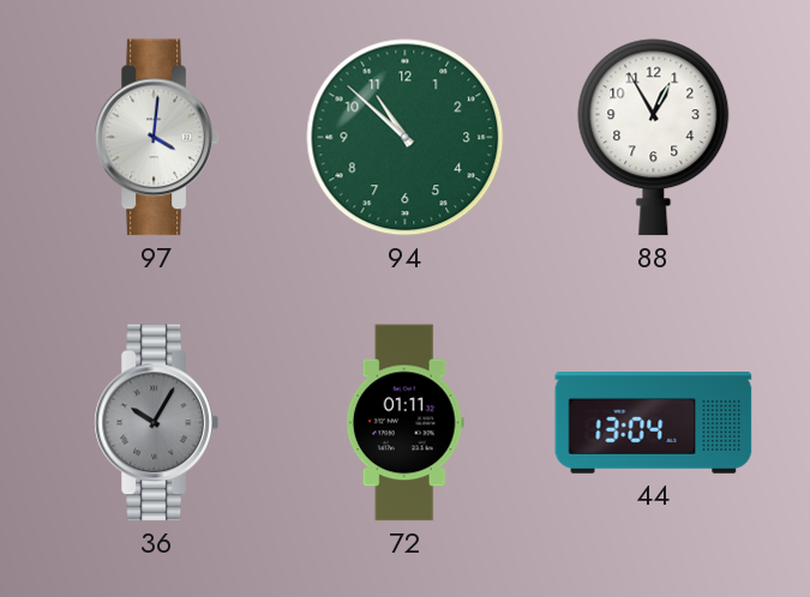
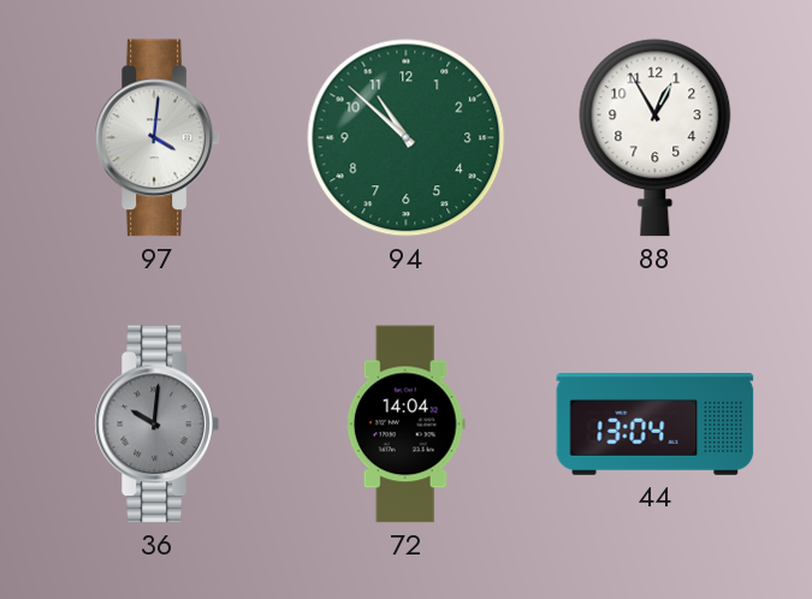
36: 10:05 -> 10:01
72: 01:11 -> 14:04
